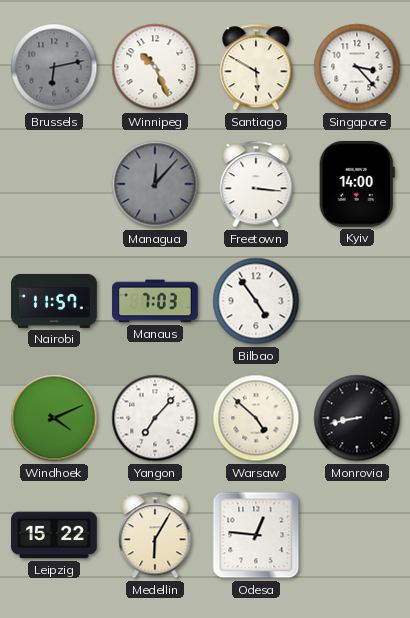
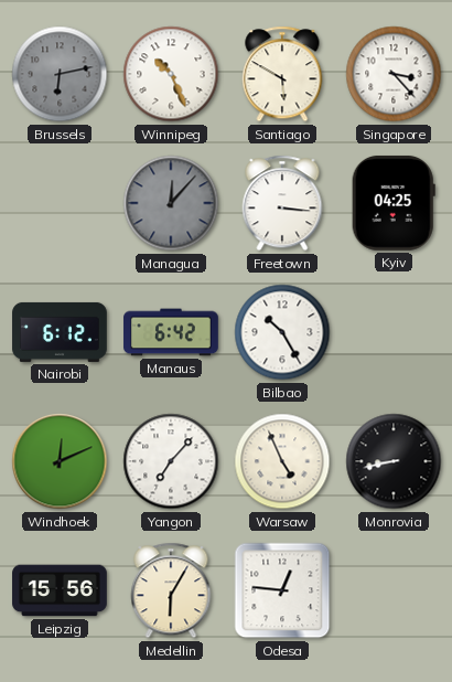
Kyiv: 14:00 -> 04:25
Nairobi: 11:57 -> 6:12
Manaus: 7:03 -> 6:42
Bilbao: 4:54 -> 10:25
Windhoek: 4:11 -> 12:11
Warsaw: 4:52 -> 4:56
Leipzig: 15:22 -> 15:56
